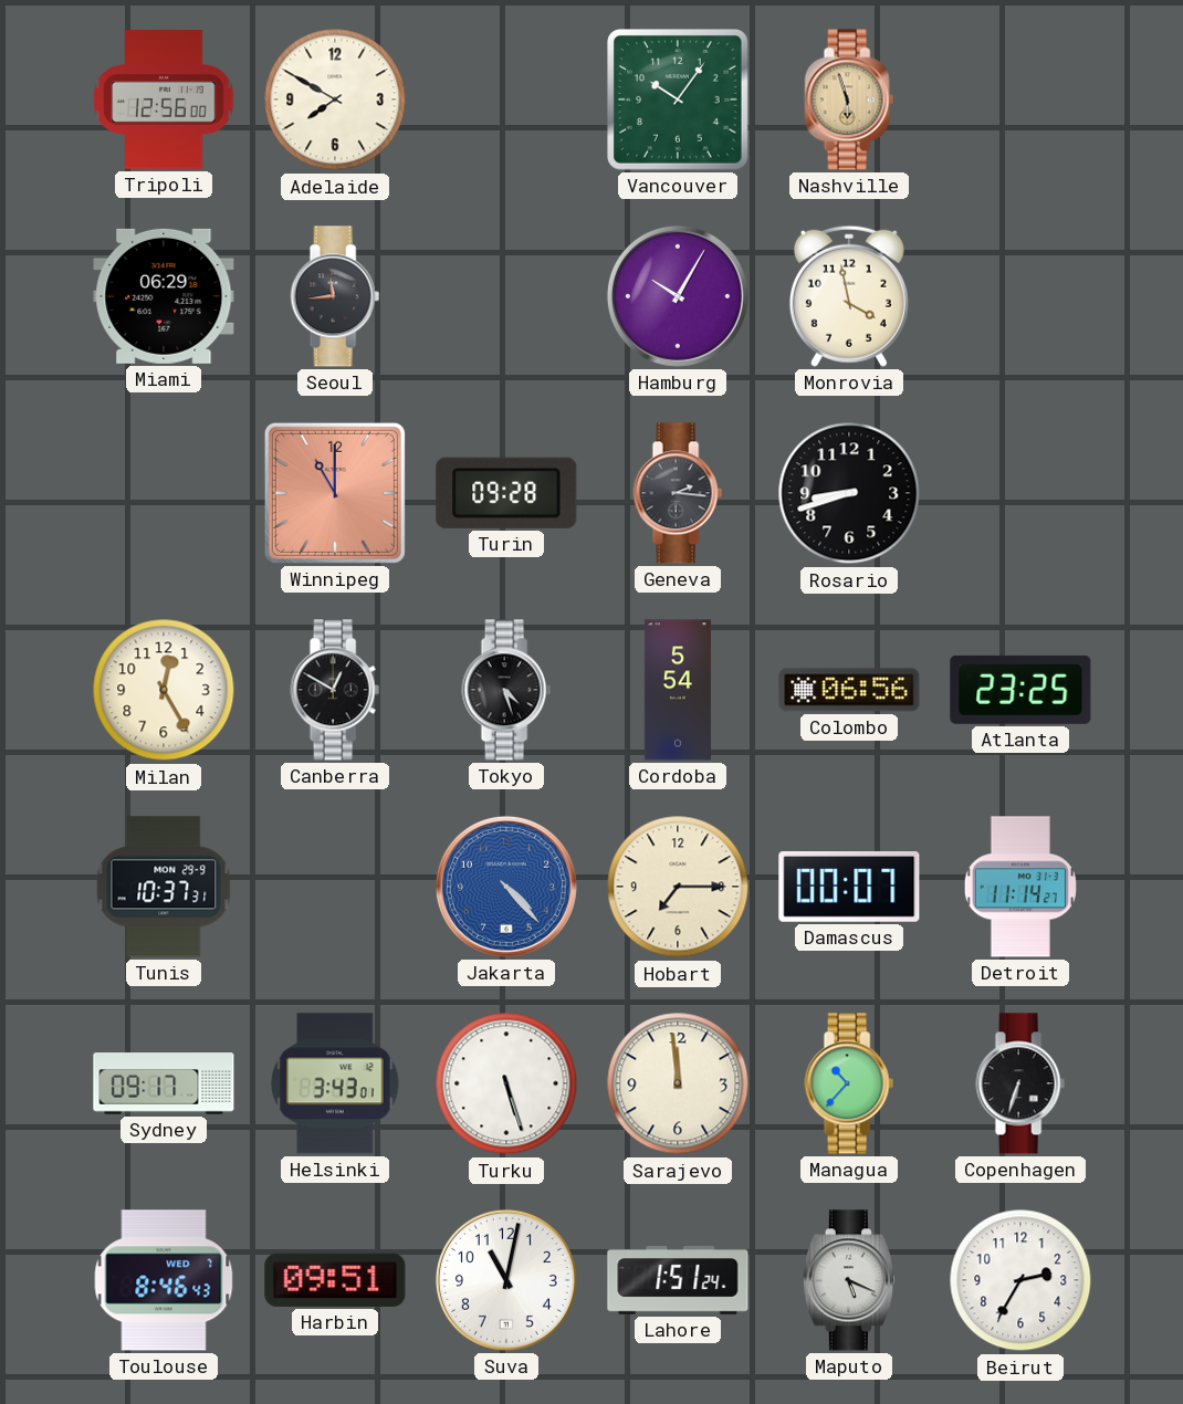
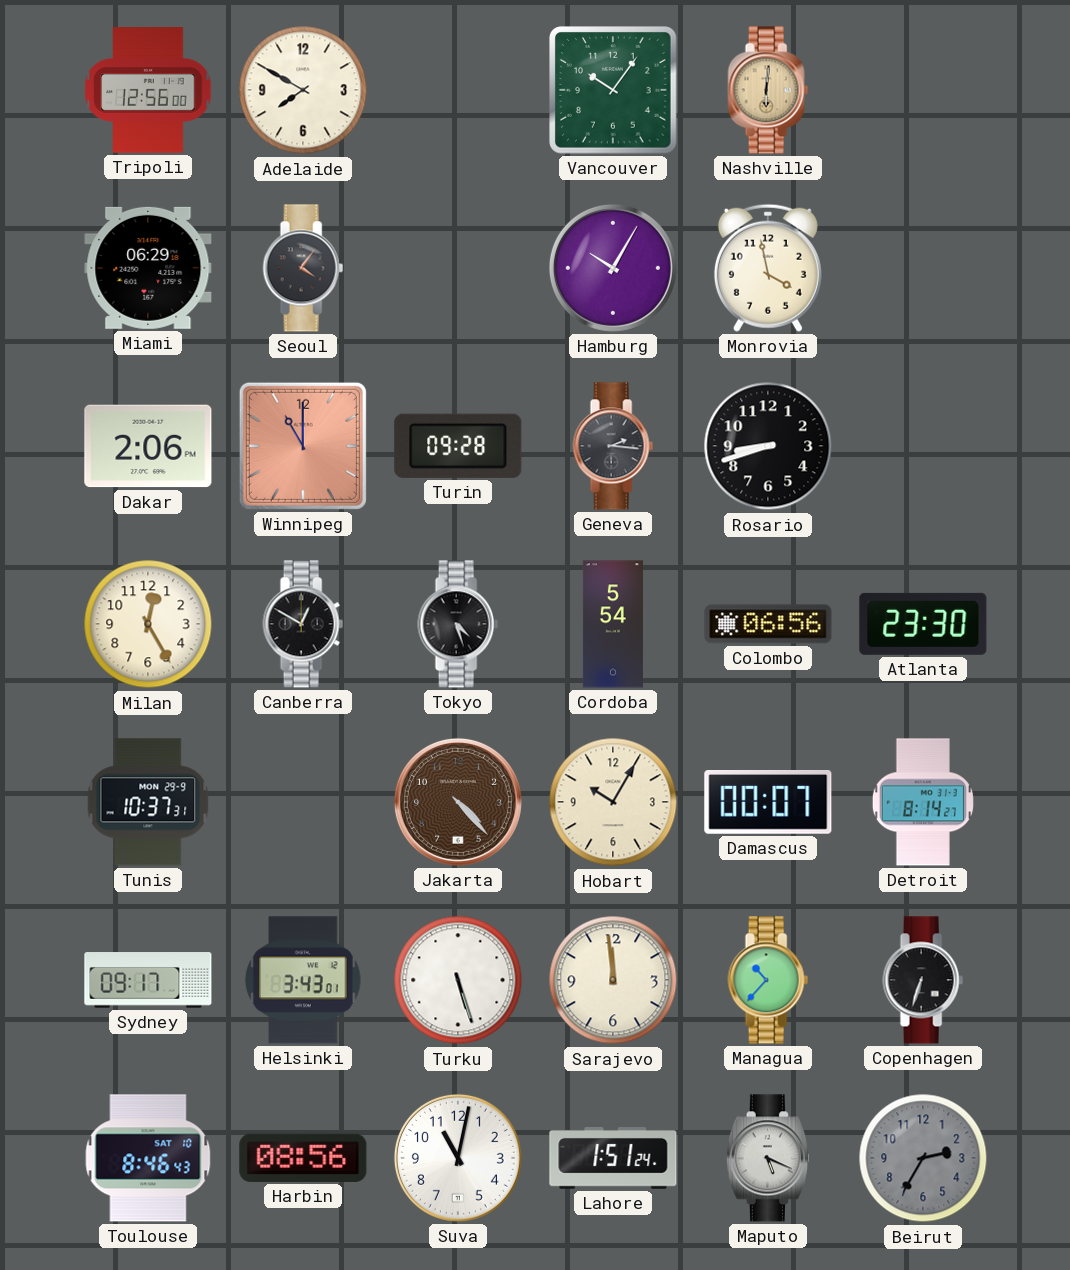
Nashville: 5:57 -> 6:01
Seoul: 11:44 -> 4:06
Dakar: none -> 2:06
Atlanta: 23:25 -> 23:30
Jakarta dial: blue -> brown
Hobart: 7:15 -> 10:05
Detroit: 11:14 -> 8:14
Toulouse date: WED 7 -> SAT 10
Harbin: 09:51 -> 08:56
Beirut dial: white -> grey
